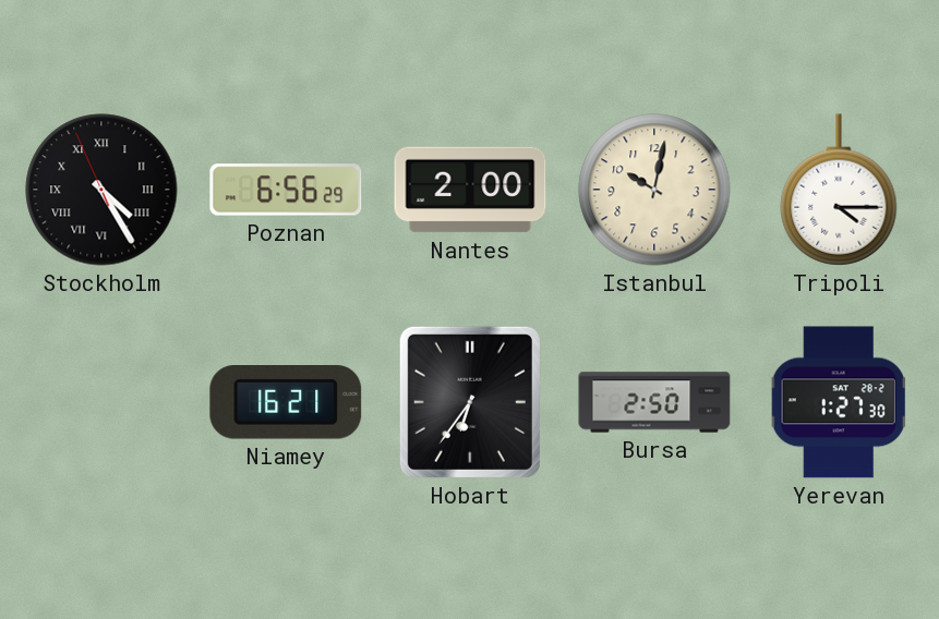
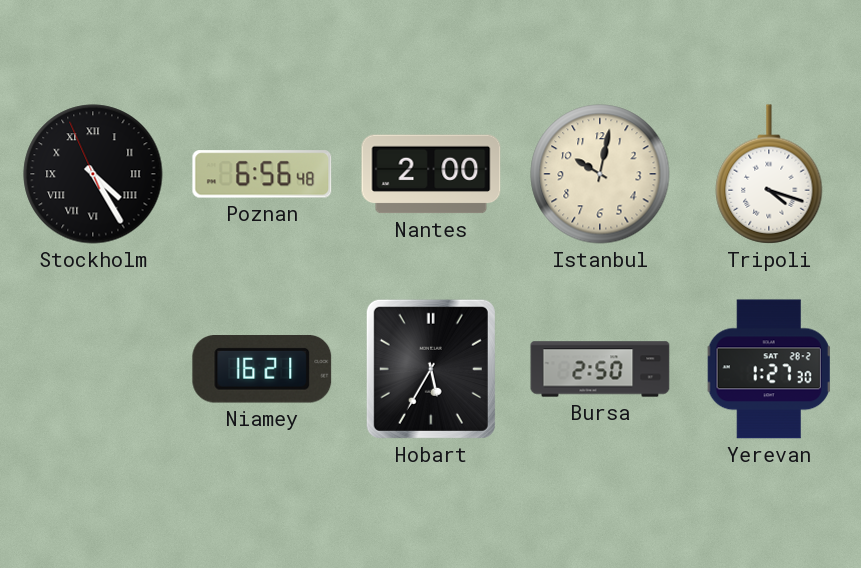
Poznan: 6:56:29 -> 6:56:48
Tripoli: 4:15 -> 4:18
Hobart: 6:36 -> 5:35
